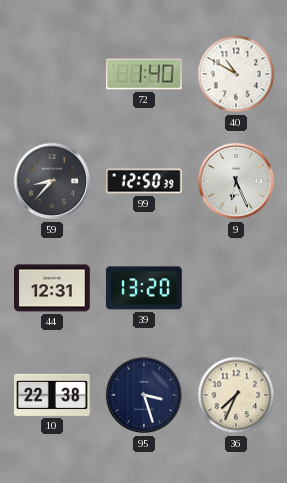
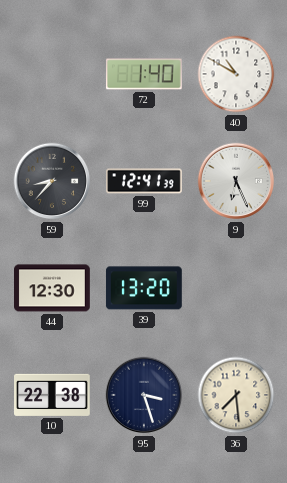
99: 12:50 -> 12:41
44: 12:31 -> 12:30
36: 7:34 -> 7:29
